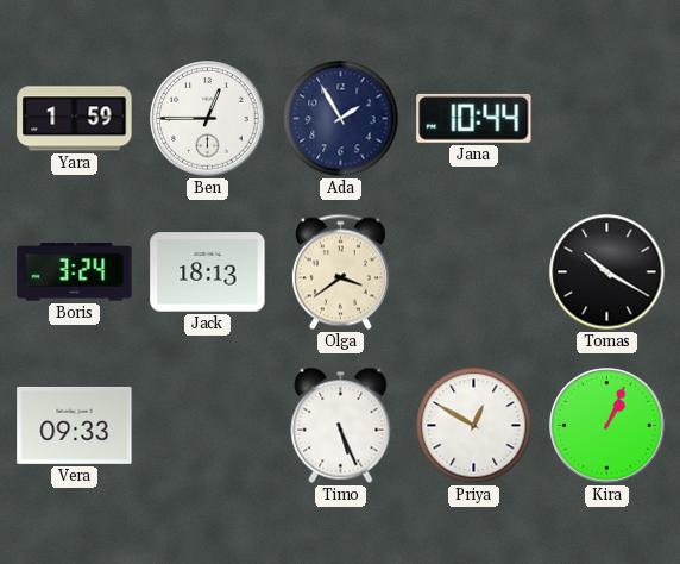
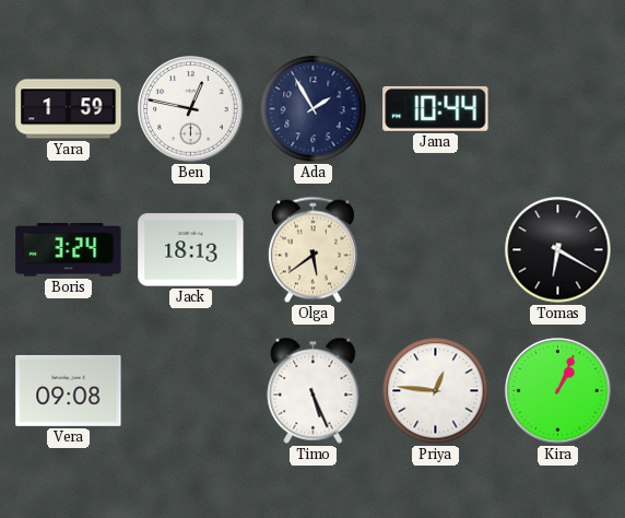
Ben: 12:45 -> 12:47
Olga: 3:39 -> 5:39
Tomas: 10:20 -> 6:20
Vera: 09:33 -> 09:08
Priya: 12:50 -> 12:46
